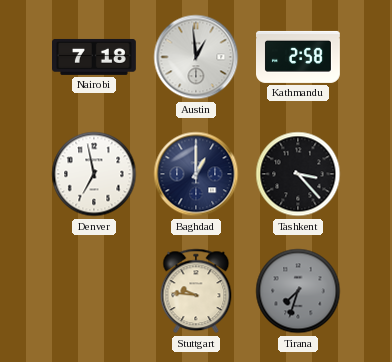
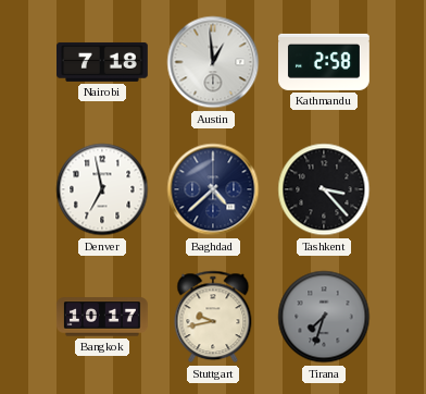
Baghdad: 1:00 -> 4:38
Bangkok: none -> 10:17
Stuttgart: 9:46 -> 9:43
